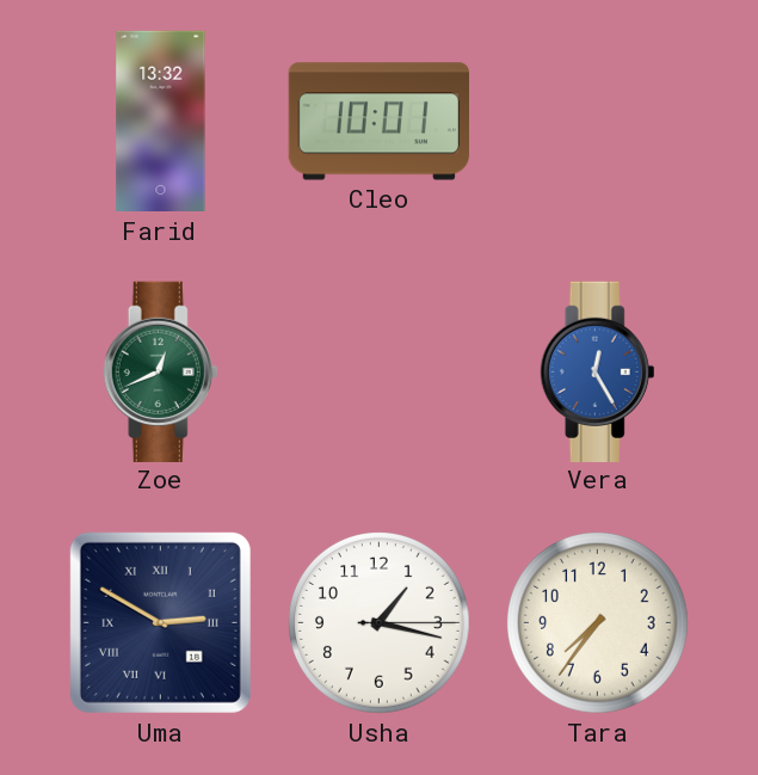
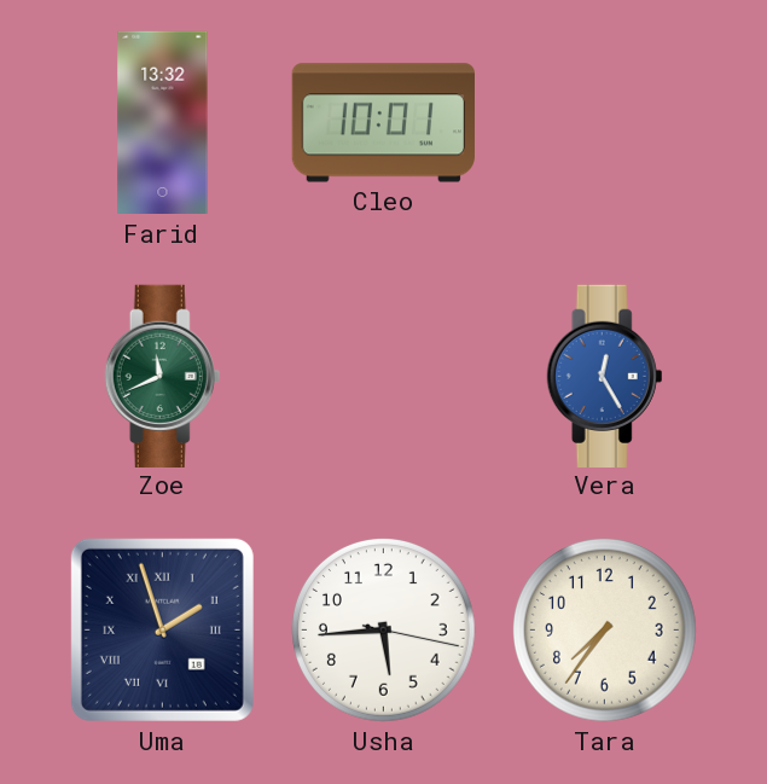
Zoe: 12:41 -> 11:41
Uma: 2:50 -> 1:57
Usha: 1:17 -> 5:44
